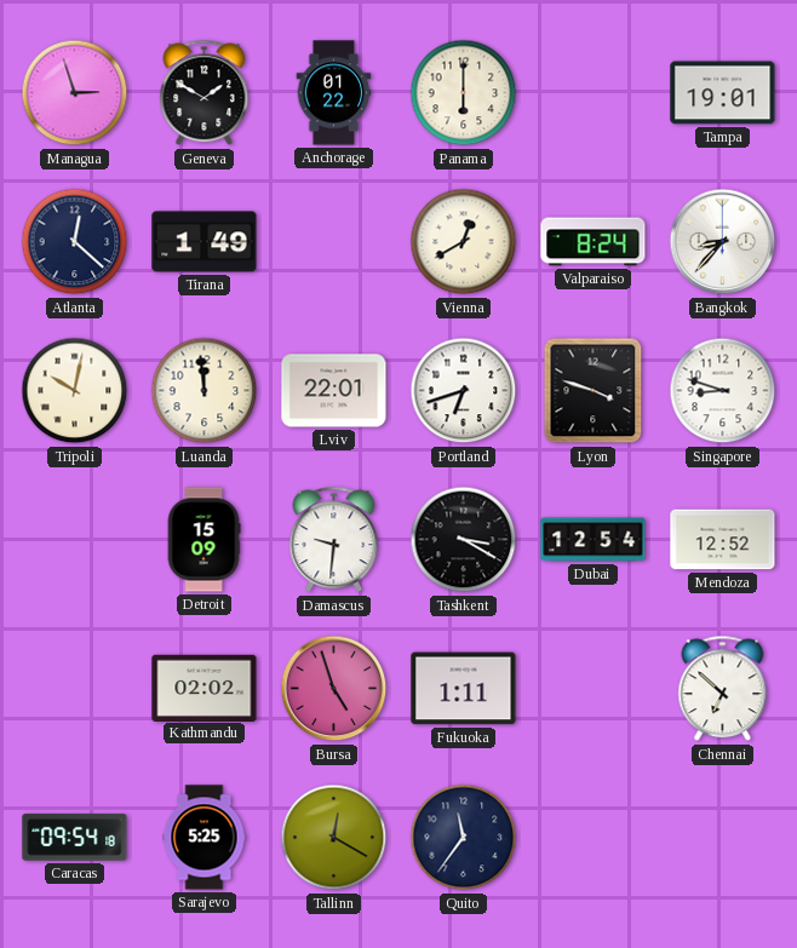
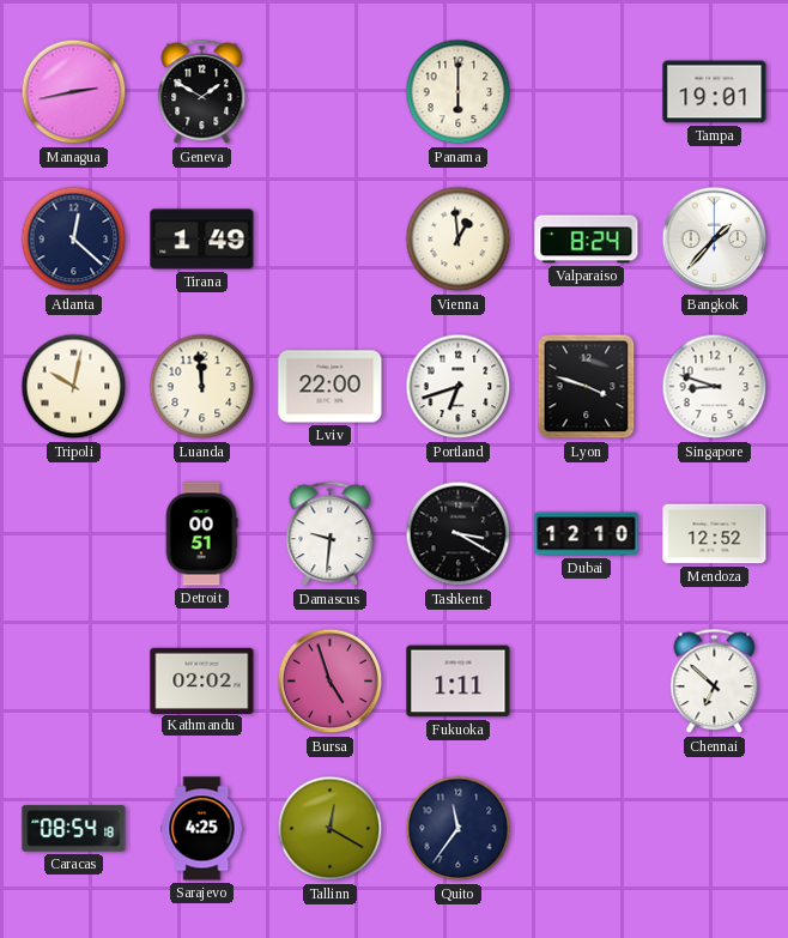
Managua: 2:57 -> 2:43
Anchorage: 01:22 -> none
Vienna: 12:40 -> 12:59
Bangkok: 8:37 -> 1:37
Lviv: 22:01 -> 22:00
Detroit: 15:09 -> 00:51
Dubai: 12:54 -> 12:10
Caracas: 09:54 -> 08:54
Sarajevo: 5:25 -> 4:25
